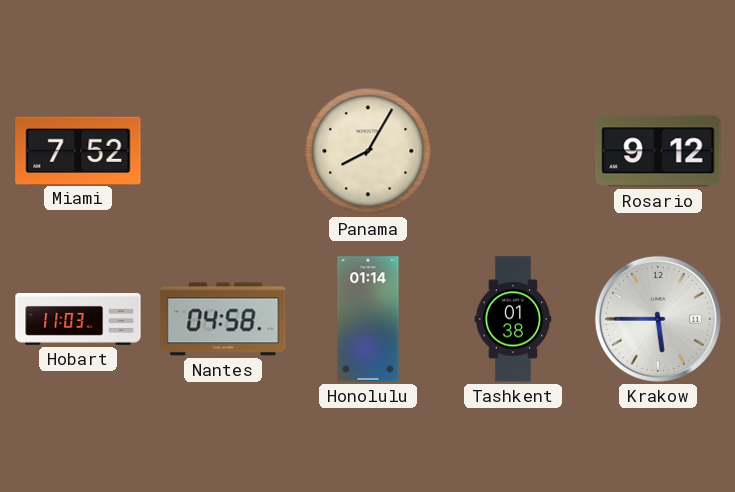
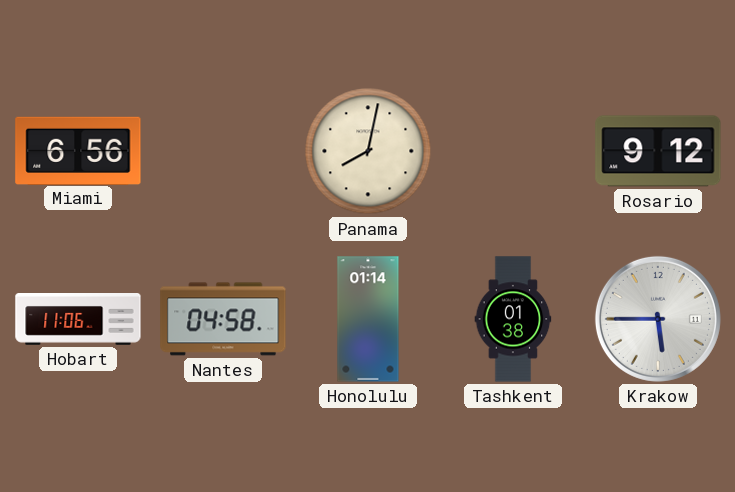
Miami: 7:52 -> 6:56
Panama: 8:05 -> 8:02
Hobart: 11:03 -> 11:06
